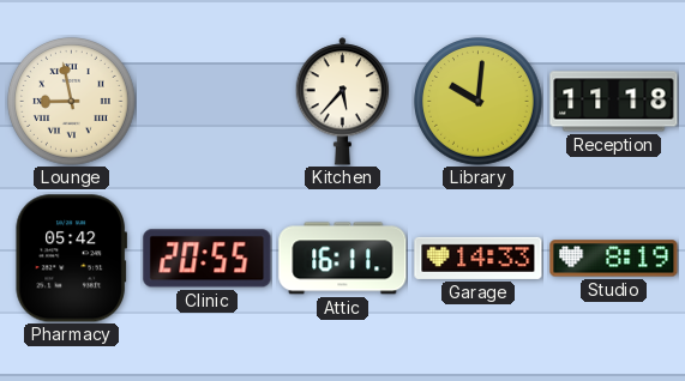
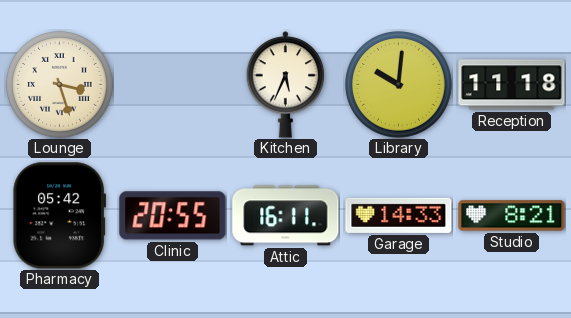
Lounge: 8:58 -> 3:27
Kitchen: 5:37 -> 5:34
Studio: 8:19 -> 8:21
